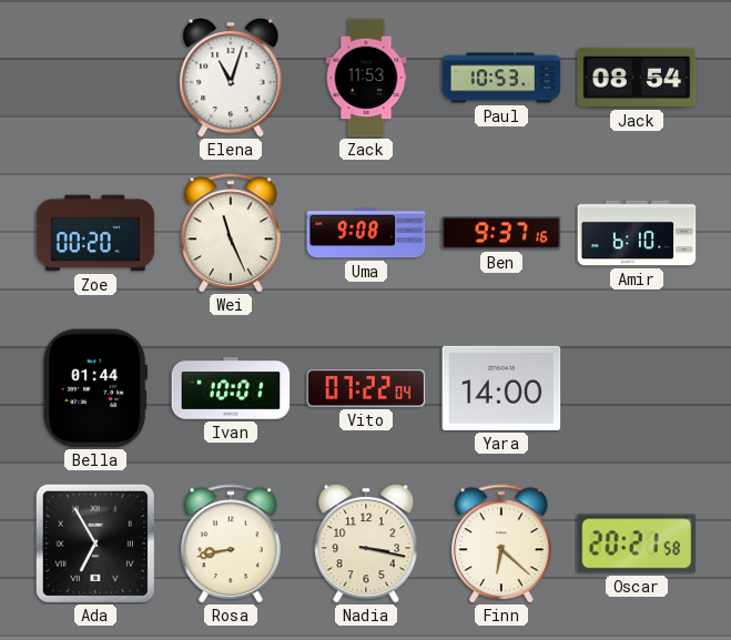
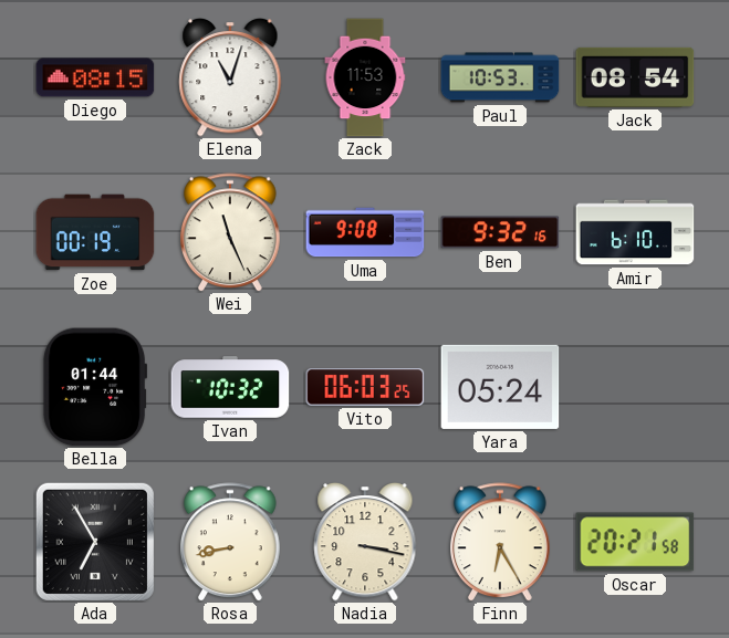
Diego: none -> 08:15
Zoe: 00:20 -> 00:19
Ben: 9:37 -> 9:32
Ivan: 10:01 -> 10:32
Vito: 07:22 -> 06:03
Yara: 14:00 -> 05:24
Finn: 6:22 -> 6:25
